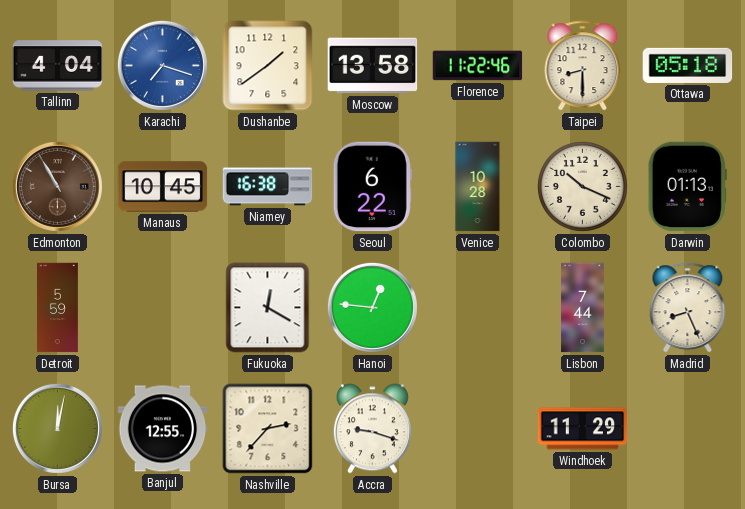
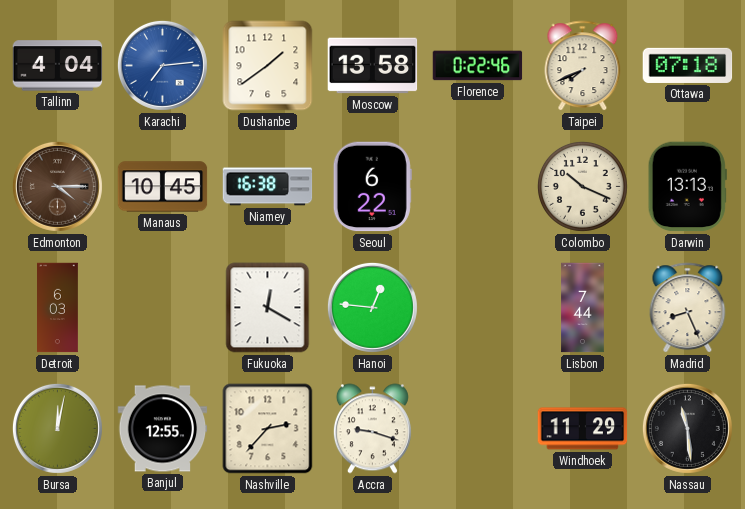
Karachi: 7:18 -> 7:14
Florence: 11:22 -> 0:22
Taipei: 8:30 -> 7:41
Ottawa: 05:18 -> 07:18
Edmonton: 10:55 -> 4:15
Venice: 10:28 -> none
Darwin: 01:13 -> 13:13
Detroit: 5:59 -> 6:03
Nassau: none -> 11:29
